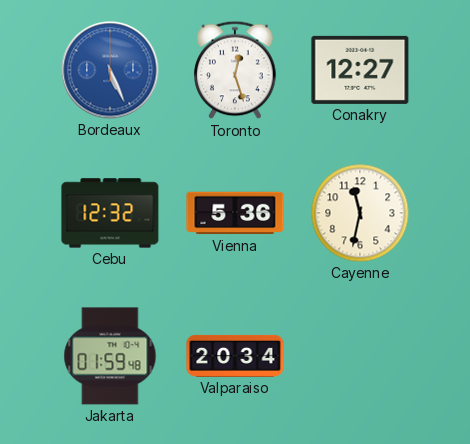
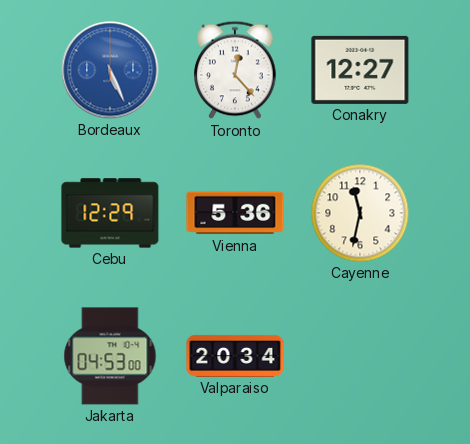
Toronto: 12:27 -> 12:23
Cebu: 12:32 -> 12:29
Jakarta: 01:59 -> 04:53
